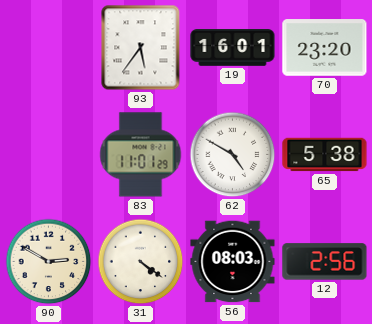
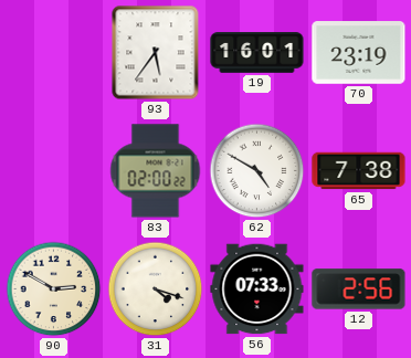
70: 23:20 -> 23:19
83: 11:01 -> 02:00
65: 5:38 -> 7:38
31: 4:21 -> 4:18
56: 08:03 -> 07:33
